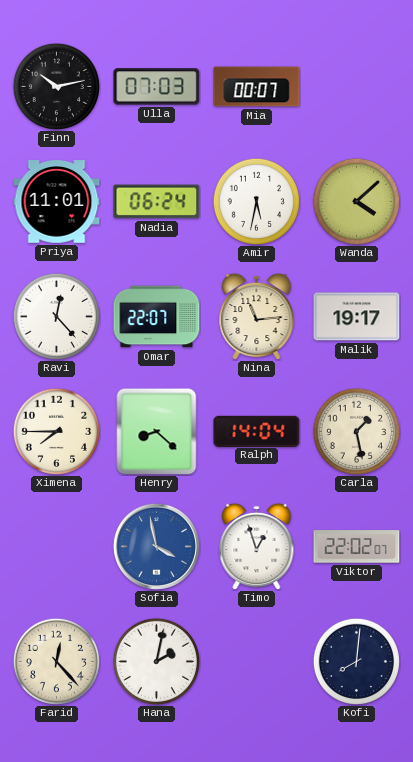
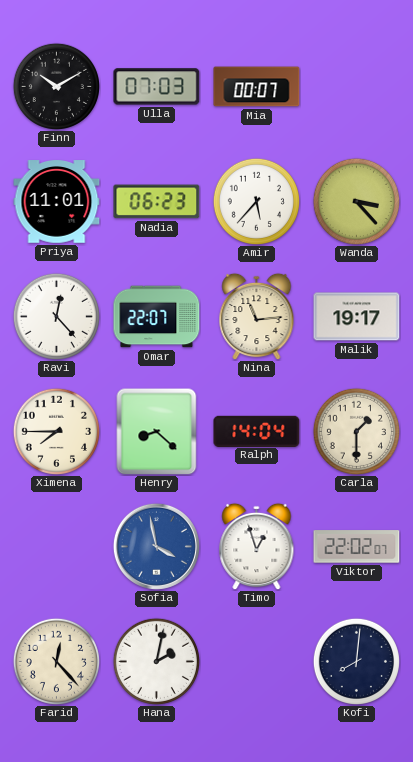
Finn: 10:13 -> 10:10
Nadia: 06:24 -> 06:23
Amir: 5:32 -> 5:37
Wanda: 4:08 -> 3:23
Carla: 1:28 -> 1:30
